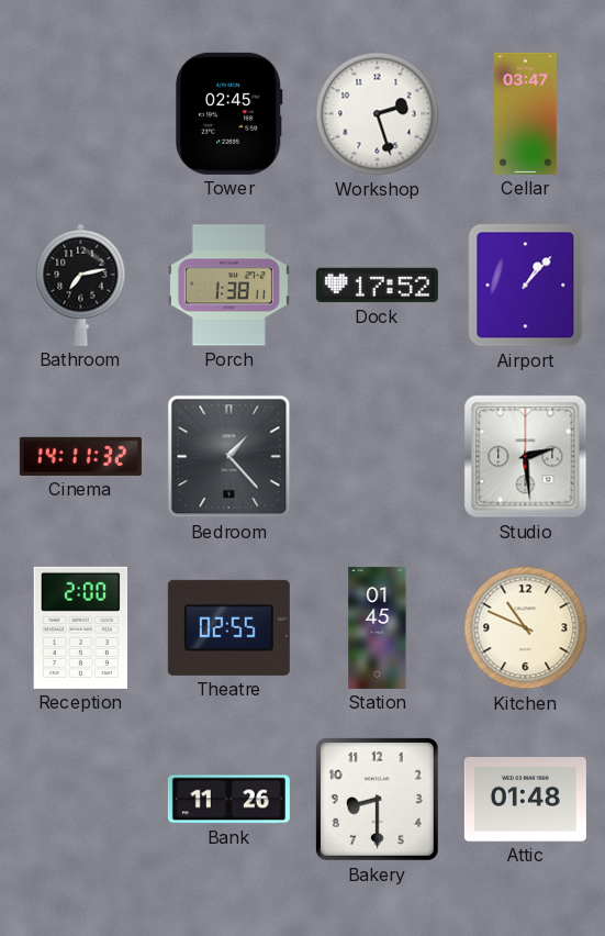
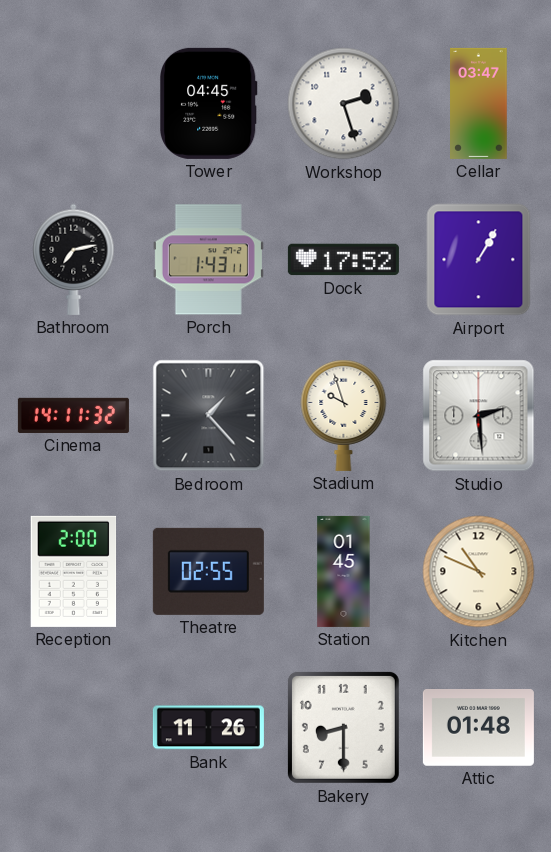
Tower: 02:45 -> 04:45
Porch: 1:38 -> 1:43
Airport: 1:07 -> 1:05
Stadium: none -> 9:57
